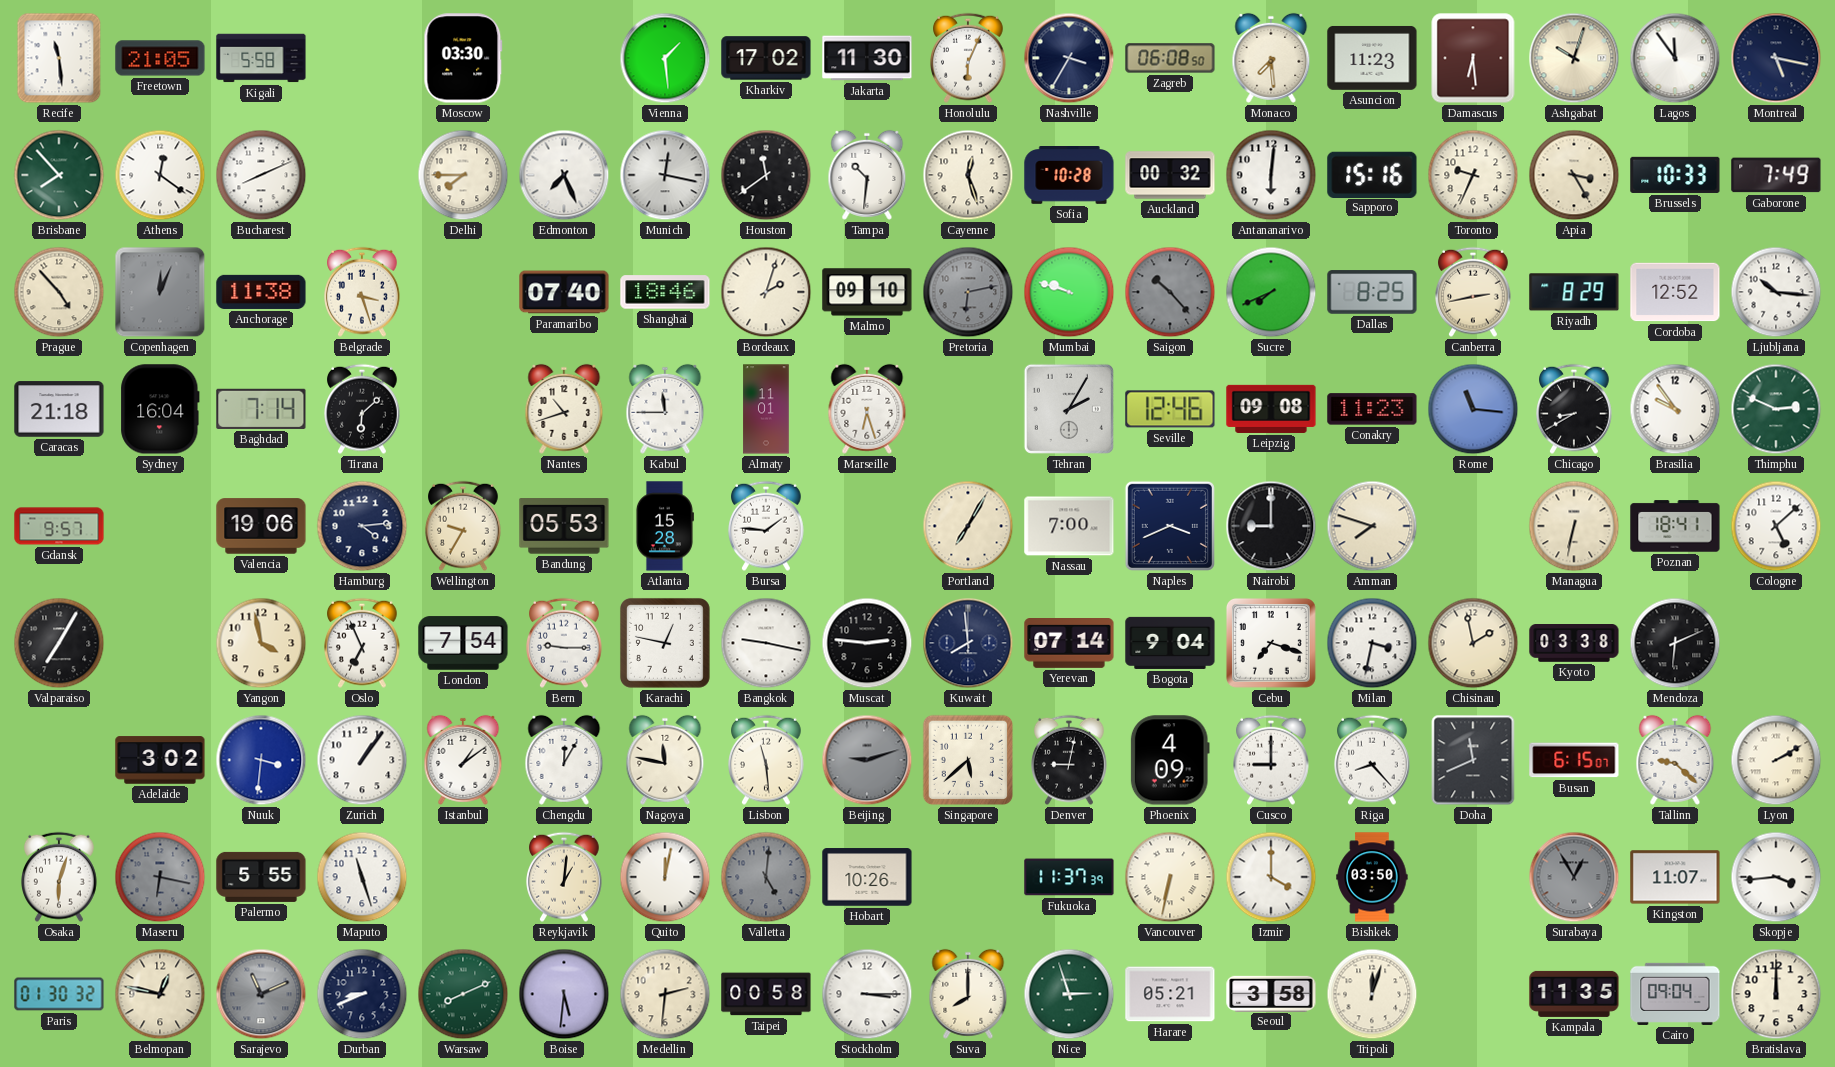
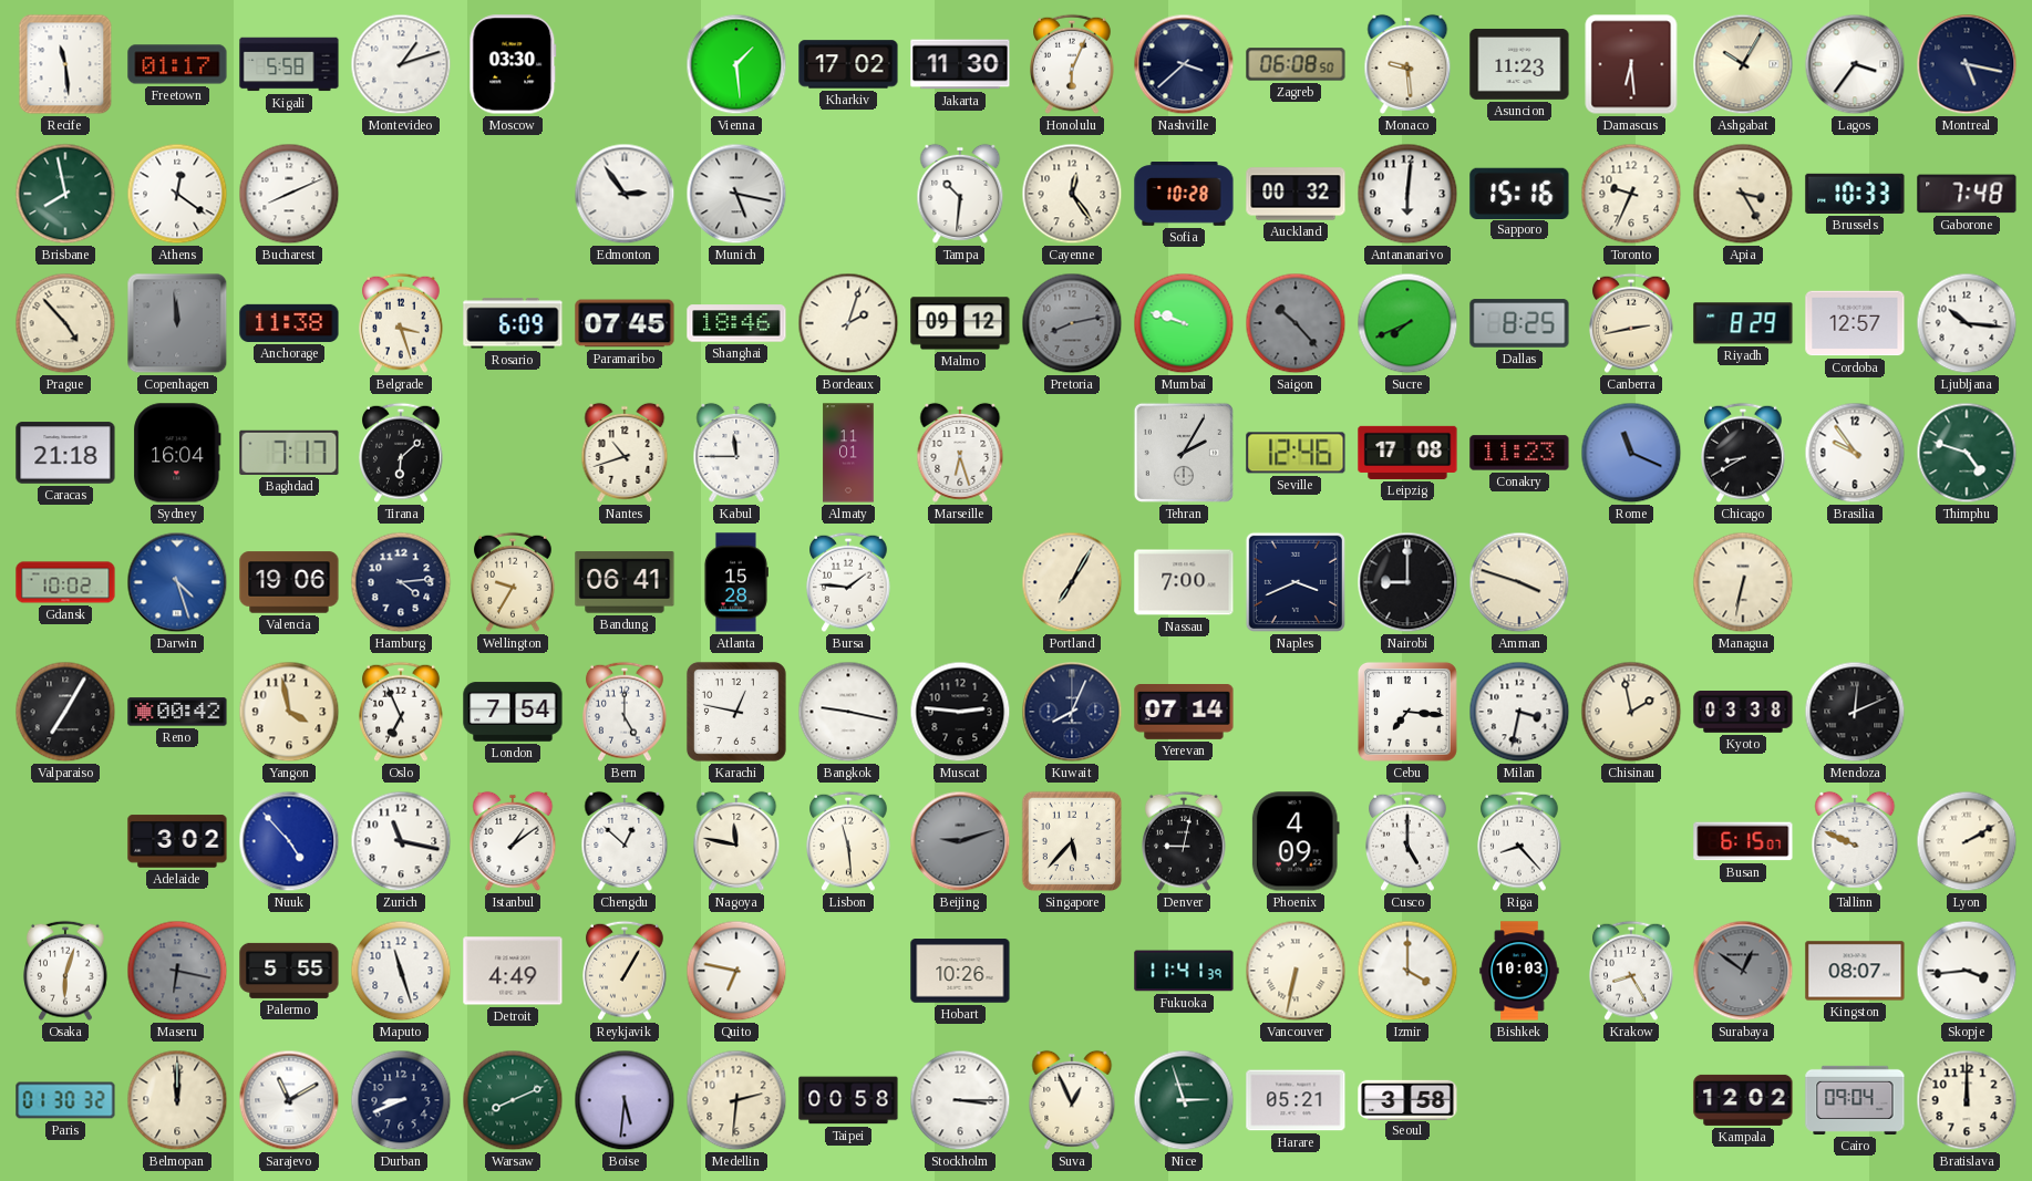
Freetown: 21:05 -> 01:17
Montevideo: none -> 1:12
Nashville: 3:35 -> 3:38
Monaco: 7:29 -> 9:29
Ashgabat: 10:03 -> 10:05
Lagos: 11:54 -> 3:36
Brisbane: 7:53 -> 7:58
Delhi: 7:45 -> none
Edmonton: 7:26 -> 2:54
Munich: 12:17 -> 5:17
Houston: 11:39 -> none
Cayenne: 12:27 -> 12:24
Gaborone: 7:49 -> 7:48
Copenhagen: 12:04 -> 11:59
Rosario: none -> 6:09
Paramaribo: 07:40 -> 07:45
Malmo: 09:10 -> 09:12
Pretoria: 6:13 -> 8:13
Cordoba: 12:52 -> 12:57
Baghdad: 7:14 -> 7:17
Leipzig: 09:08 -> 17:08
Rome: 11:16 -> 11:19
Thimphu: 2:49 -> 4:48
Gdansk: 9:57 -> 10:02
Darwin: none -> 4:27
Bandung: 05:53 -> 06:41
Amman: 7:48 -> 3:48
Poznan: 18:41 -> none
Cologne: 5:08 -> none
Reno: none -> 00:42
Bern: 9:15 -> 5:00
Kuwait: 7:59 -> 8:04
Bogota: 9:04 -> none
Cebu: 7:18 -> 7:16
Mendoza: 6:11 -> 12:11
Nuuk: 3:31 -> 4:53
Zurich: 1:06 -> 11:17
Chengdu: 12:05 -> 12:52
Singapore: 5:38 -> 5:37
Cusco: 9:00 -> 5:00
Doha: 11:41 -> none
Tallinn: 9:22 -> 9:49
Detroit: none -> 4:49
Reykjavik: 1:01 -> 1:05
Quito: 12:02 -> 6:47
Valletta: 5:01 -> none
Fukuoka: 11:37 -> 11:41
Bishkek: 03:50 -> 10:03
Krakow: none -> 8:25
Surabaya: 12:55 -> 12:51
Kingston: 11:07 -> 08:07
Belmopan: 12:47 -> 12:00
Sarajevo: 11:11 -> 11:10
Sarajevo dial: grey -> white
Suva: 8:00 -> 12:56
Tripoli: 12:03 -> none
Kampala: 11:35 -> 12:02
